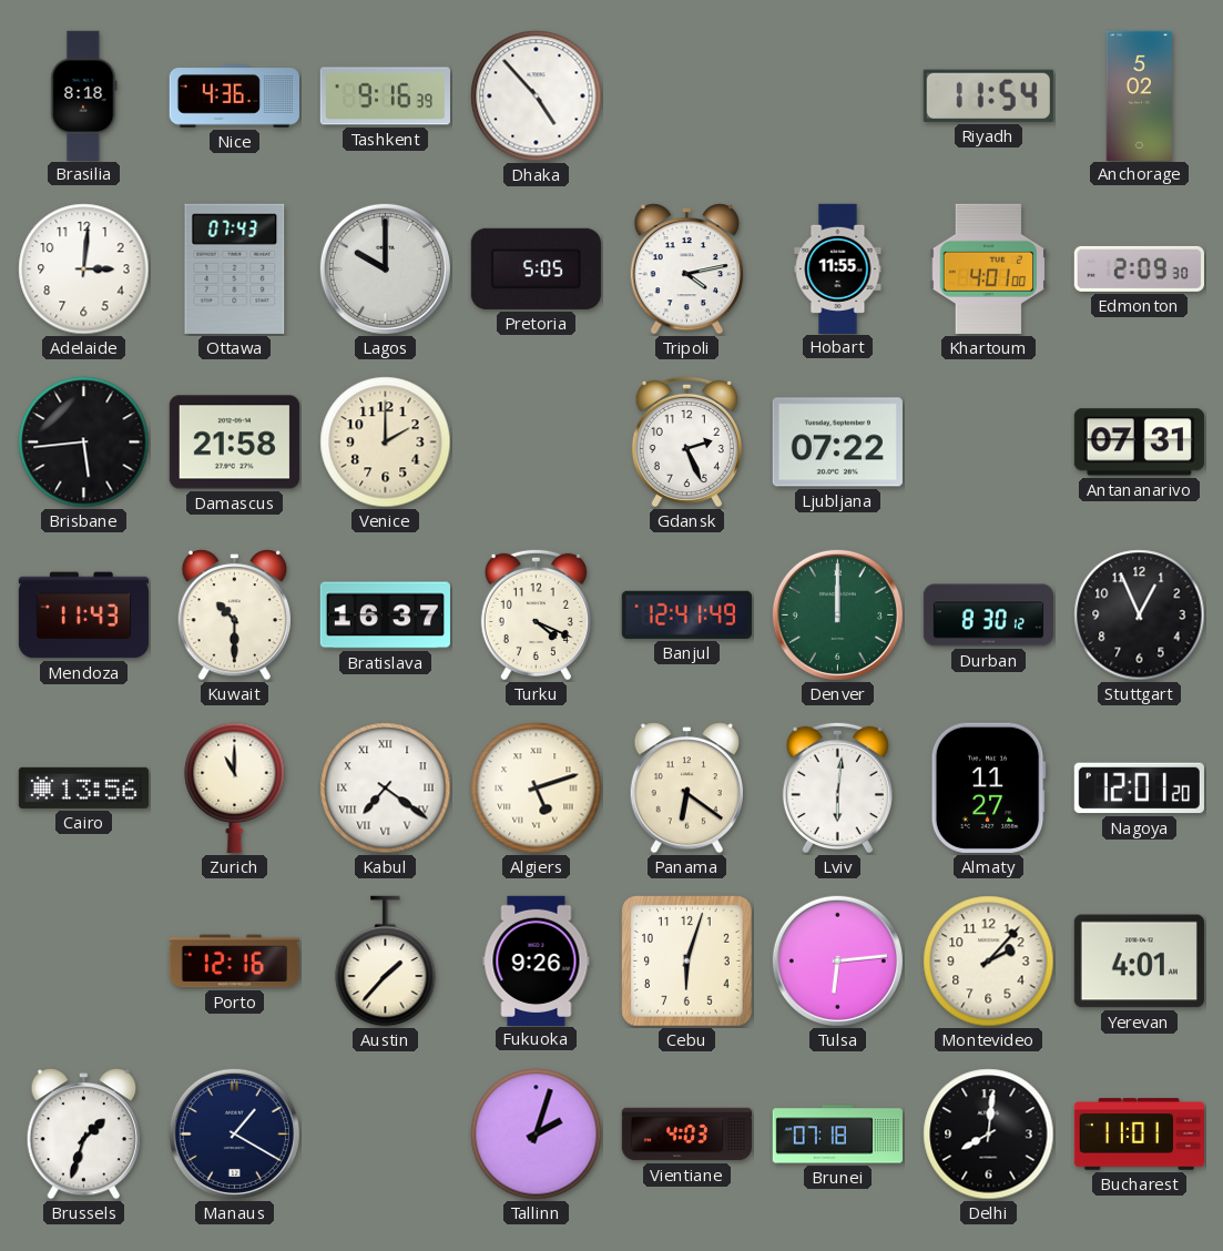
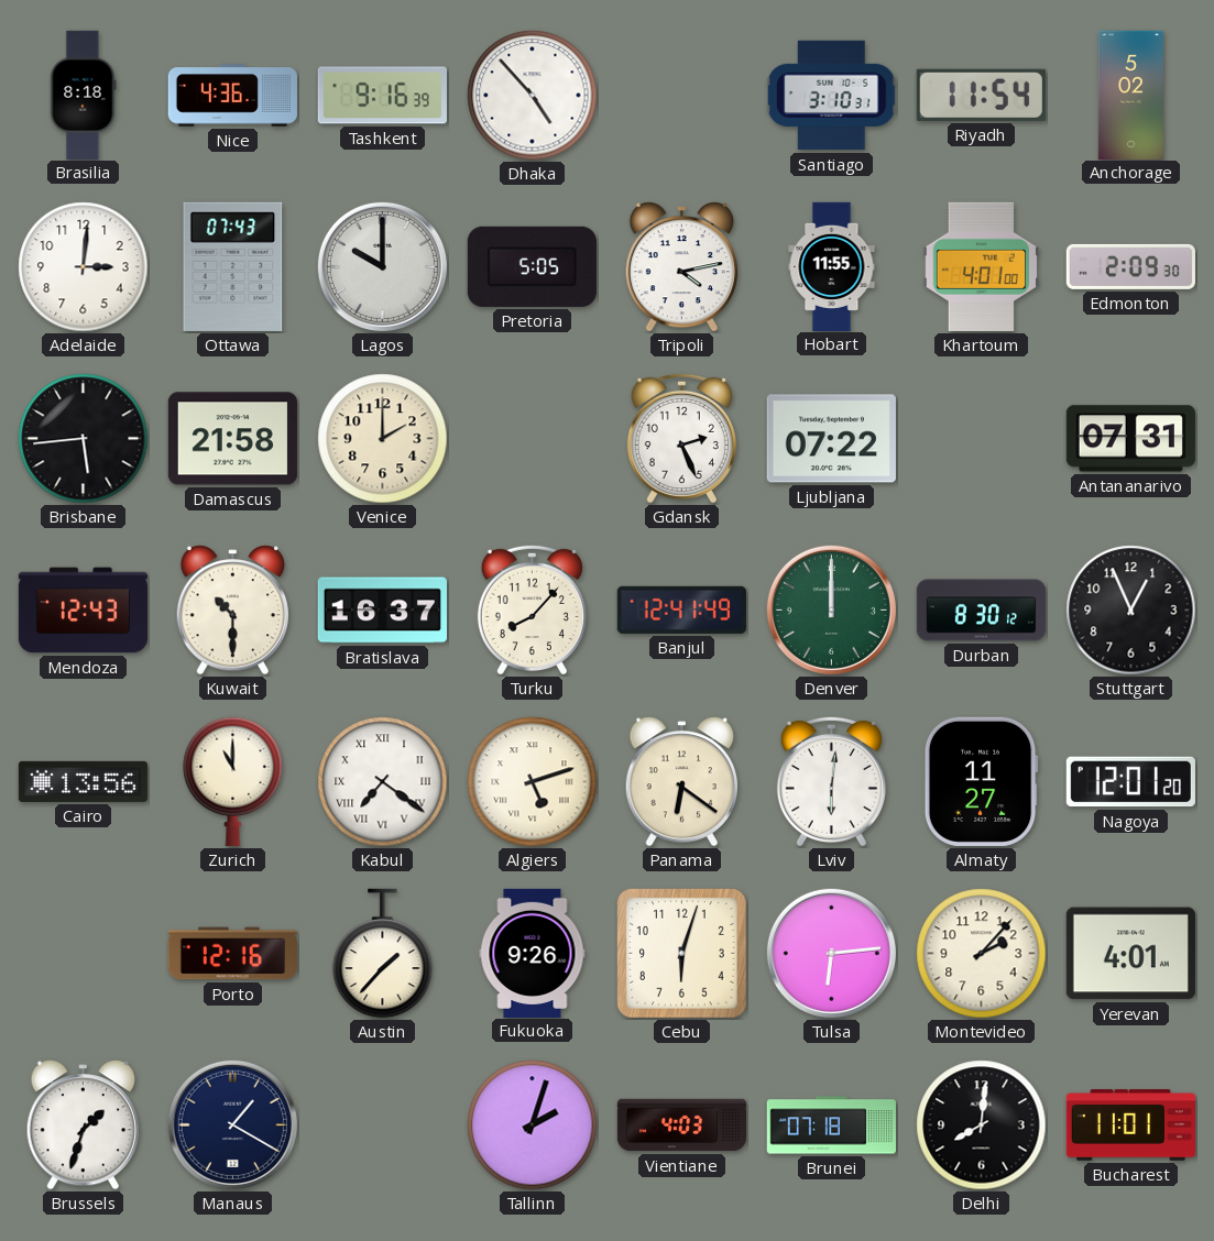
Santiago: none -> 3:10
Mendoza: 11:43 -> 12:43
Turku: 4:19 -> 8:07
